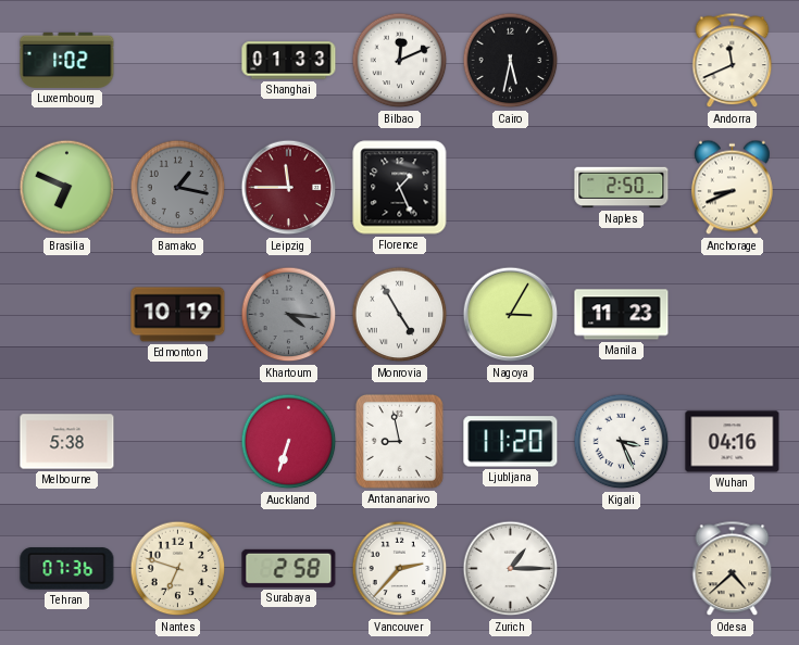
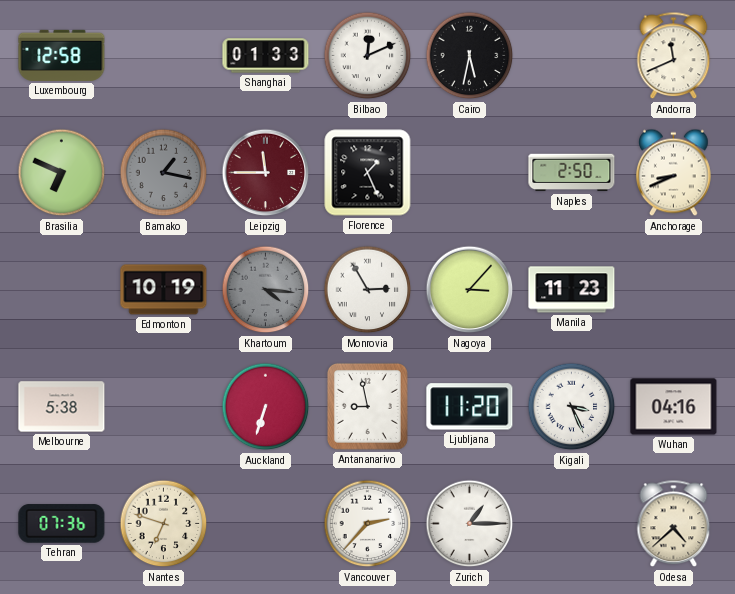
Luxembourg: 1:02 -> 12:58
Monrovia: 4:55 -> 2:55
Nagoya: 3:05 -> 3:07
Surabaya: 2:58 -> none
